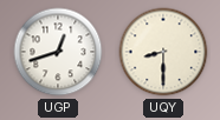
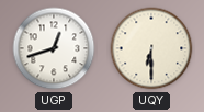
UQY: 8:30 -> 6:30
